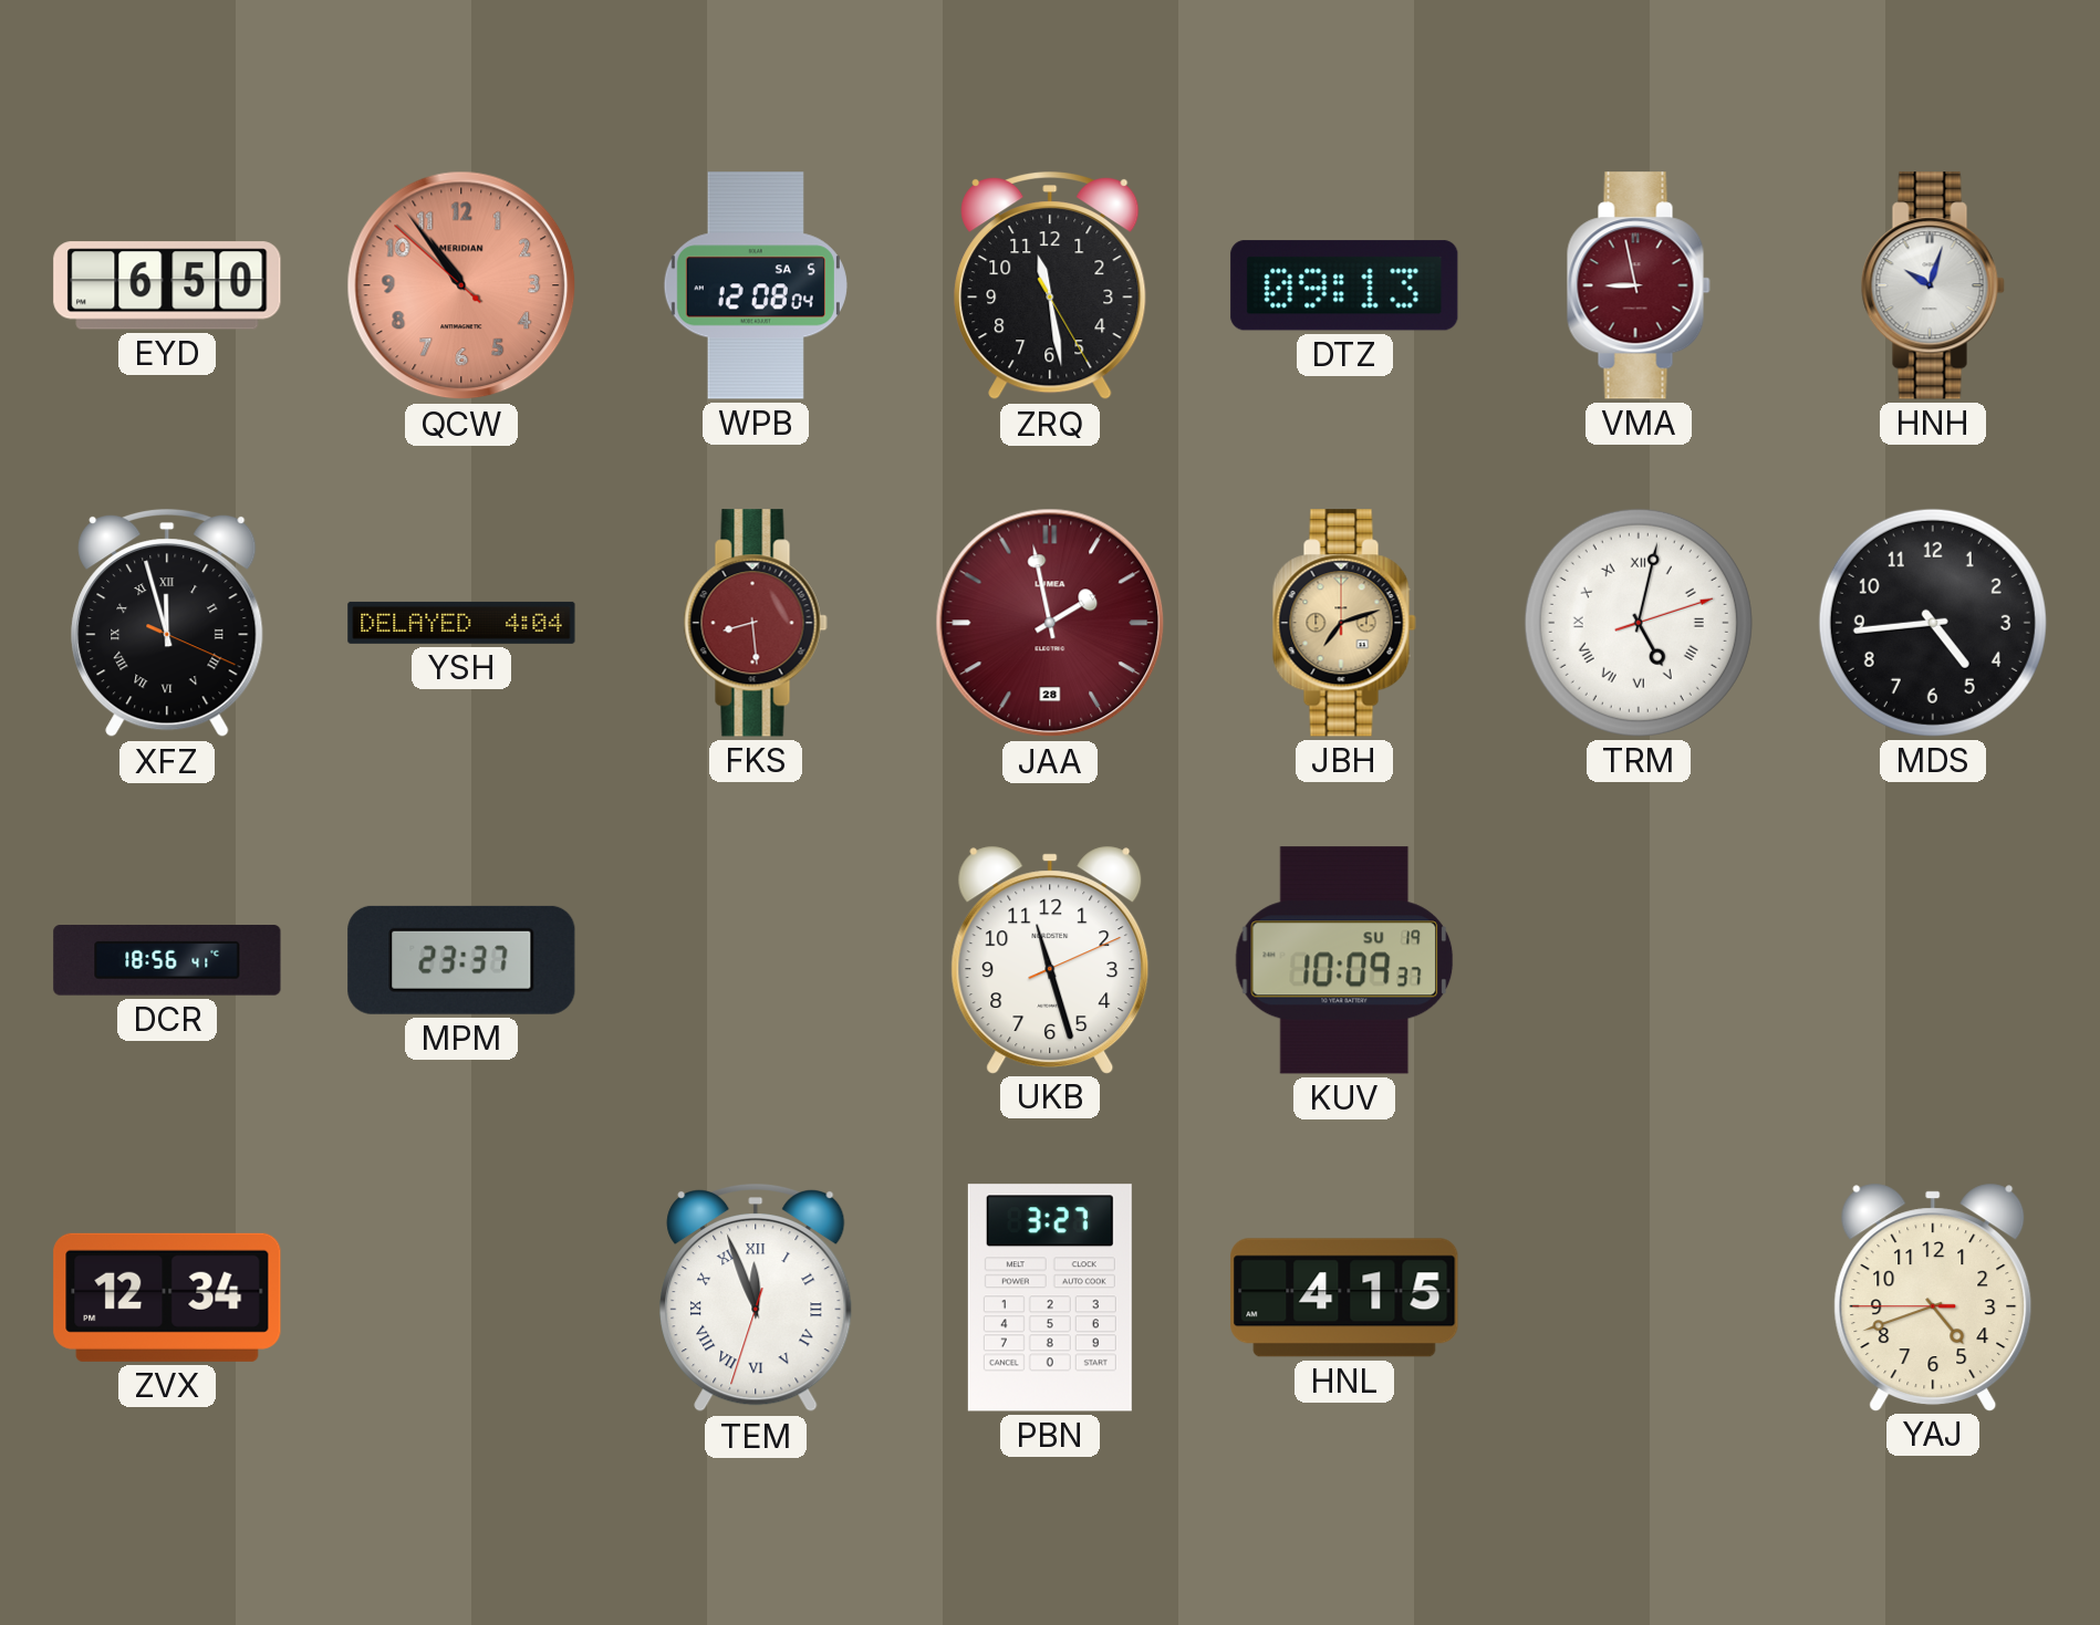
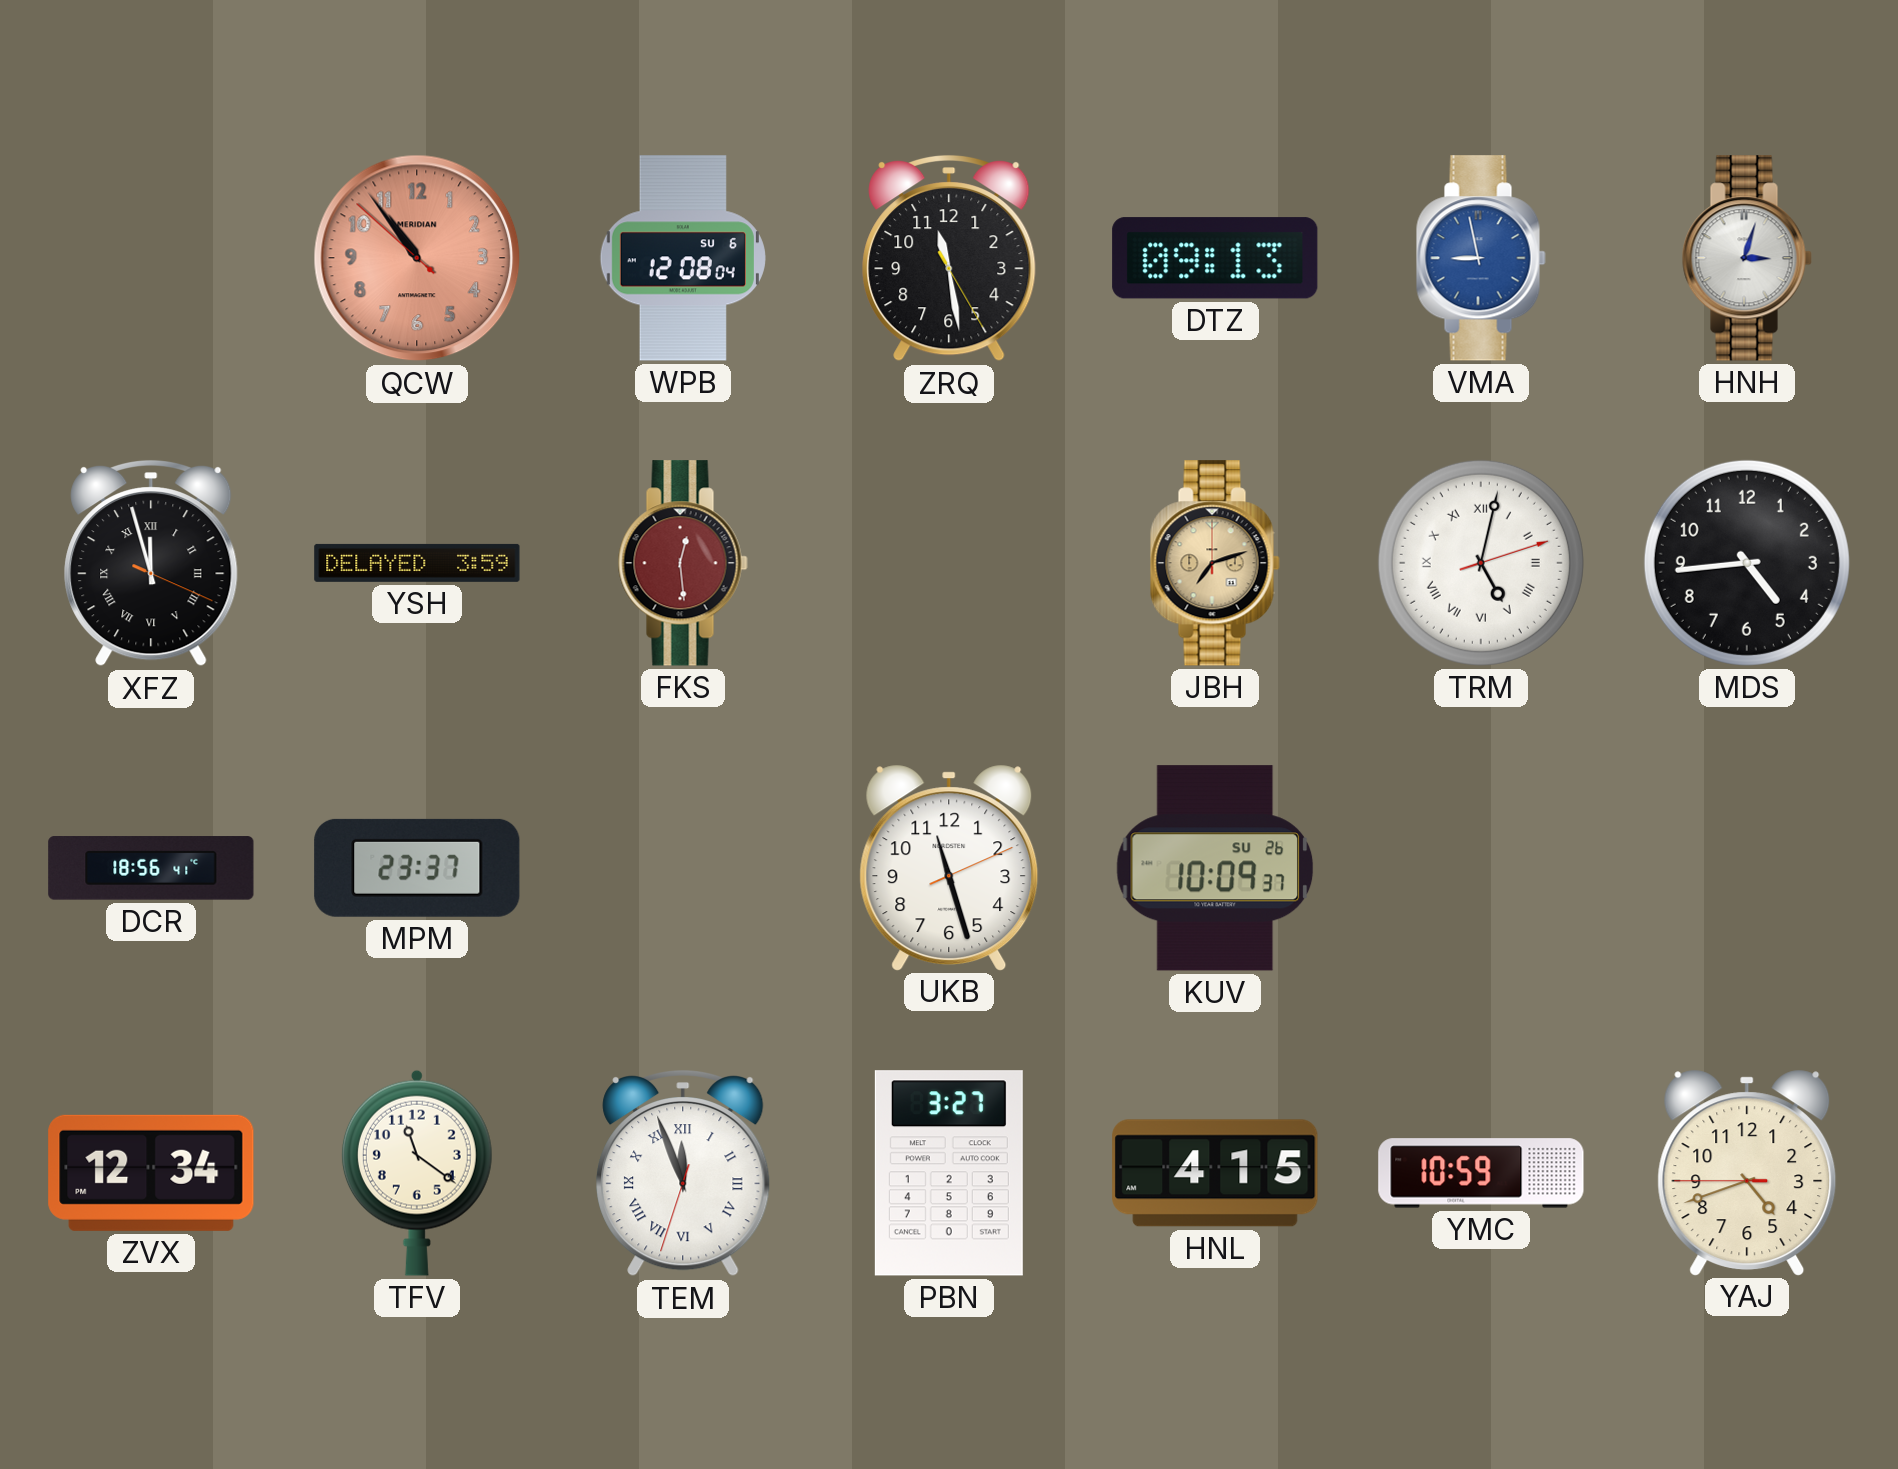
EYD: 6:50 -> none
WPB date: SA 5 -> SU 6
VMA dial: burgundy -> blue
HNH: 10:03 -> 3:03
YSH: 4:04 -> 3:59
FKS: 8:29 -> 12:29
JAA: 1:58 -> none
KUV date: SU 19 -> SU 26
TFV: none -> 11:21
YMC: none -> 10:59
